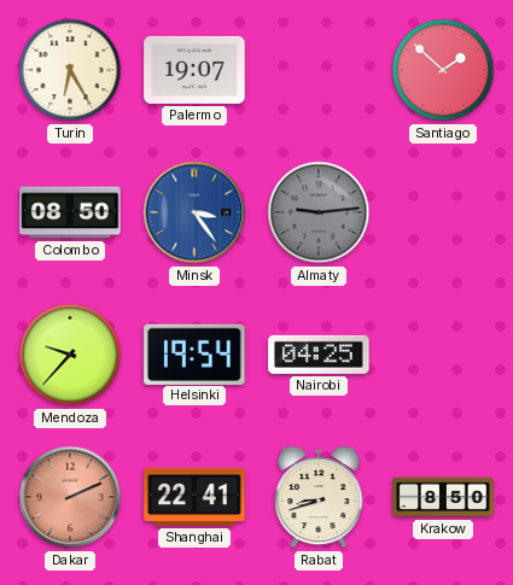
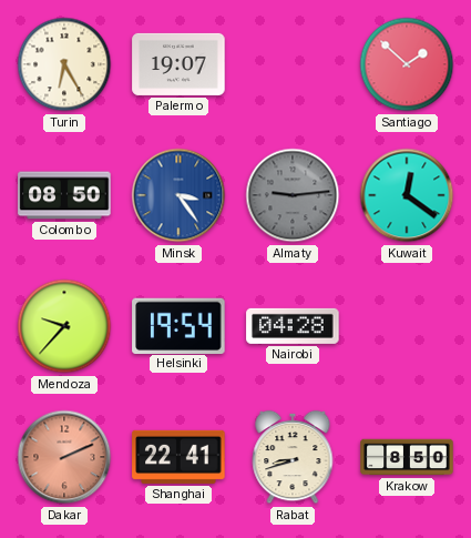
Kuwait: none -> 12:21
Nairobi: 04:25 -> 04:28
